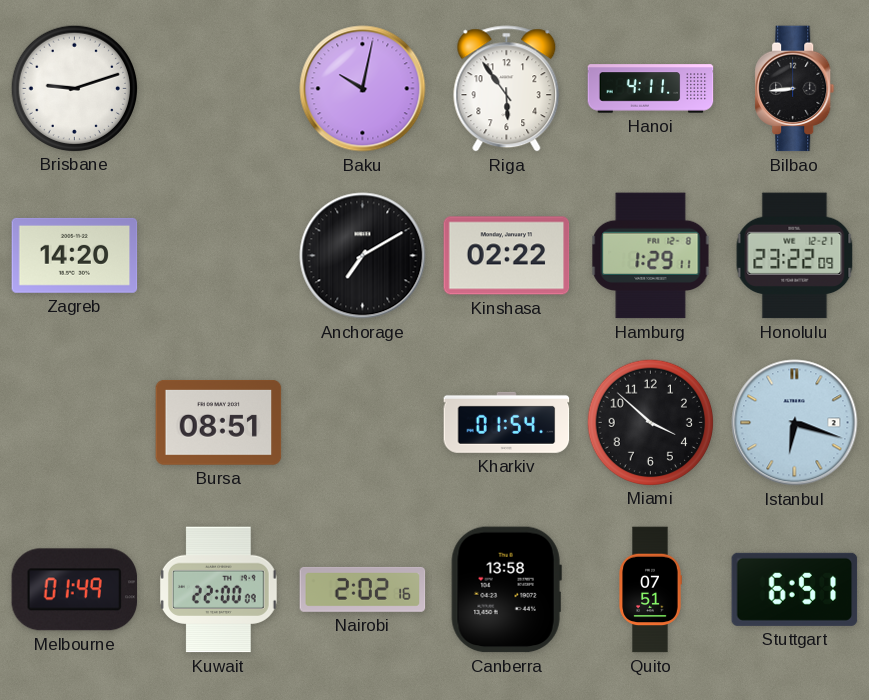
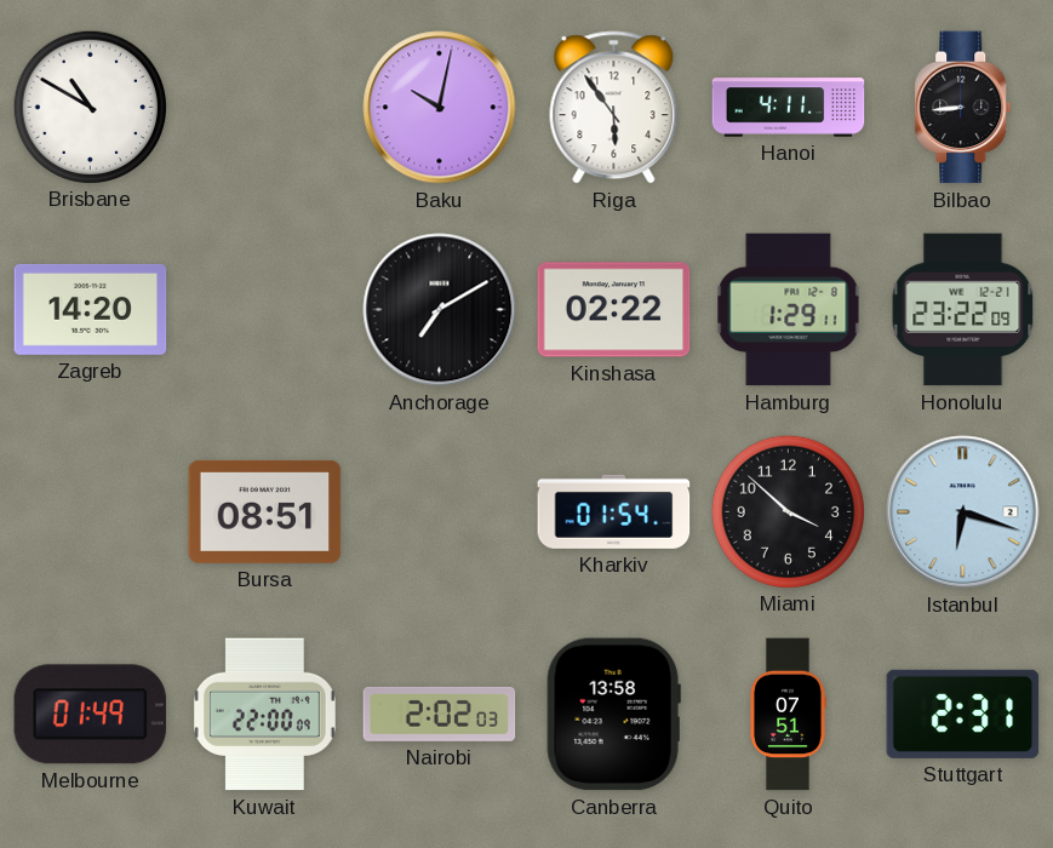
Brisbane: 9:12 -> 10:50
Nairobi: 2:02:16 -> 2:02:03
Stuttgart: 6:51 -> 2:31
